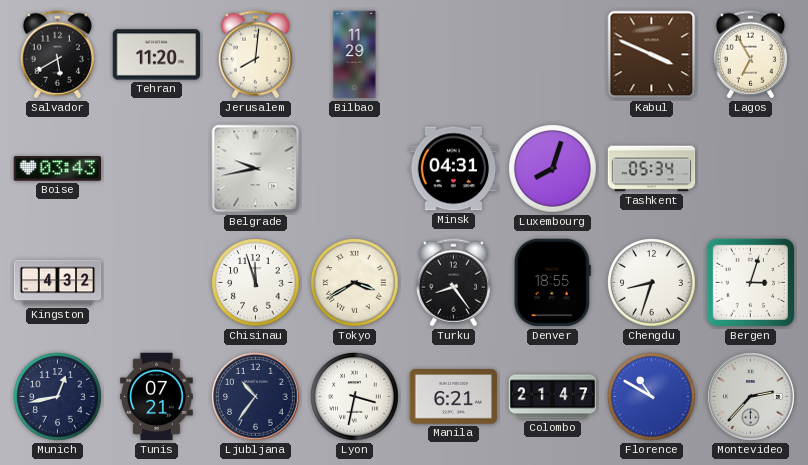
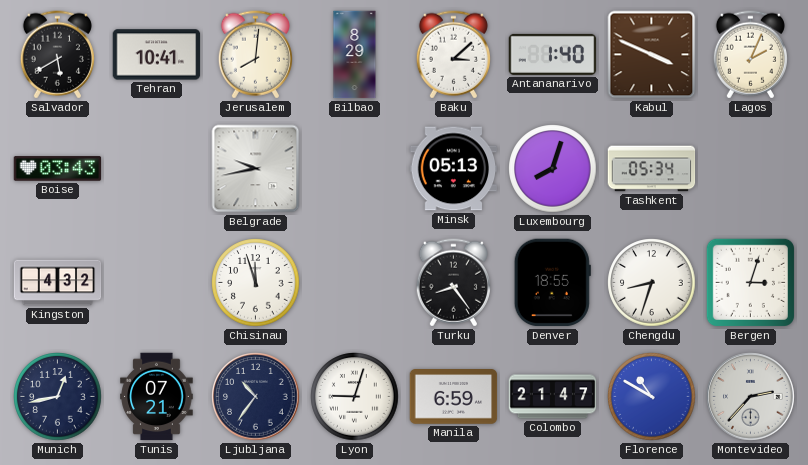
Tehran: 11:20 -> 10:41
Bilbao: 11:29 -> 8:29
Baku: none -> 3:08
Antananarivo: none -> 1:40
Lagos: 6:55 -> 2:04
Minsk: 04:31 -> 05:13
Tokyo: 3:40 -> none
Lyon: 3:32 -> 9:03
Manila: 6:21 -> 6:59
